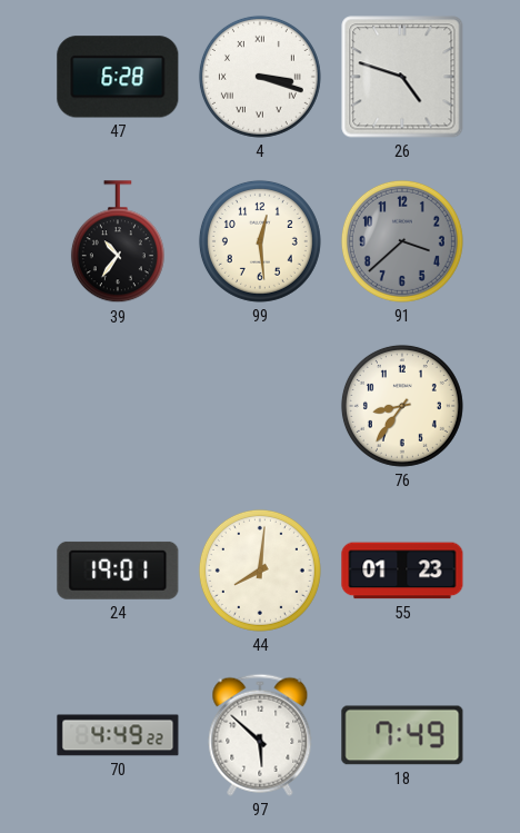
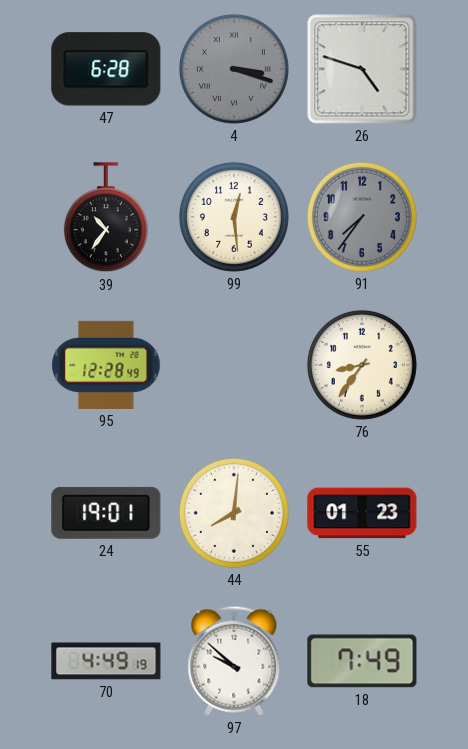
4 dial: white -> grey
91: 3:38 -> 7:36
95: none -> 12:28
70: 4:49:22 -> 4:49:19
97: 5:52 -> 9:52
